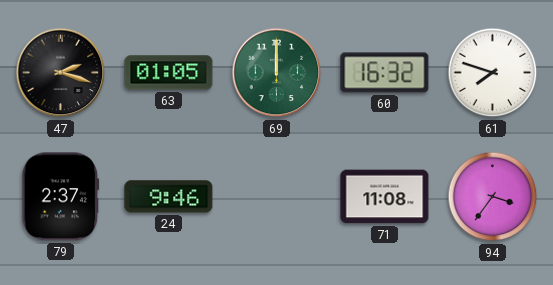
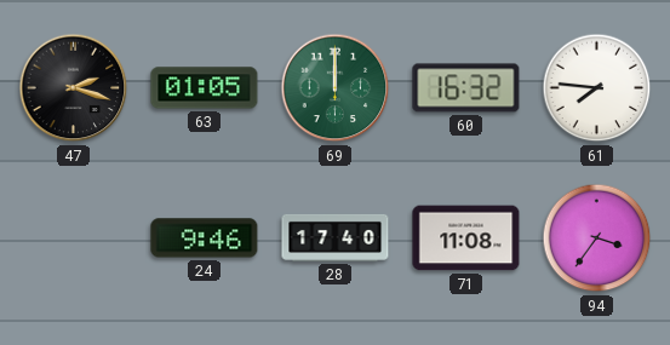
61: 7:48 -> 7:46
79: 2:37 -> none
28: none -> 17:40
